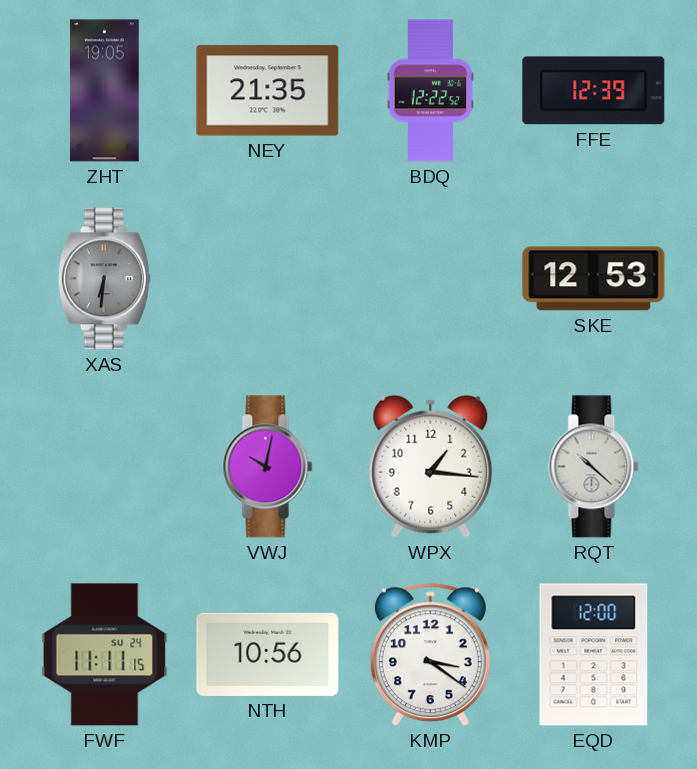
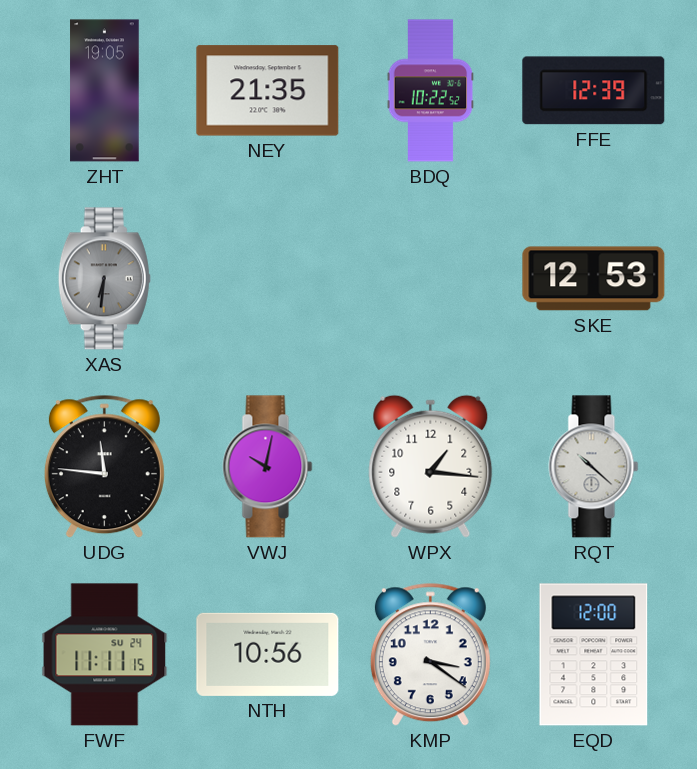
BDQ: 12:22 -> 10:22
UDG: none -> 11:46
